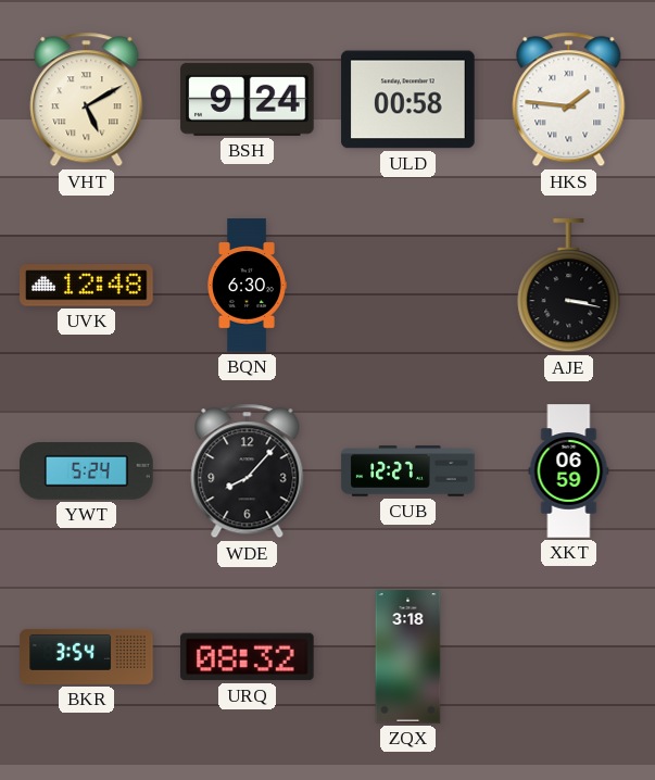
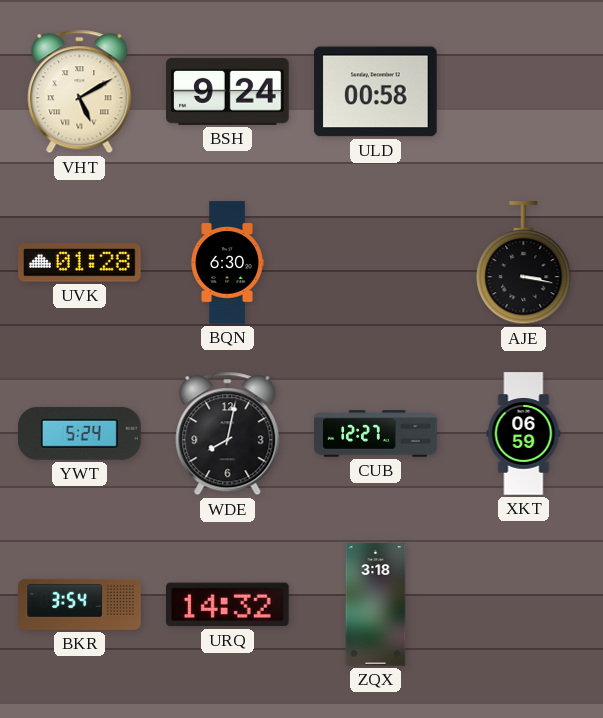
HKS: 1:46 -> none
UVK: 12:48 -> 01:28
WDE: 8:07 -> 8:02
URQ: 08:32 -> 14:32
